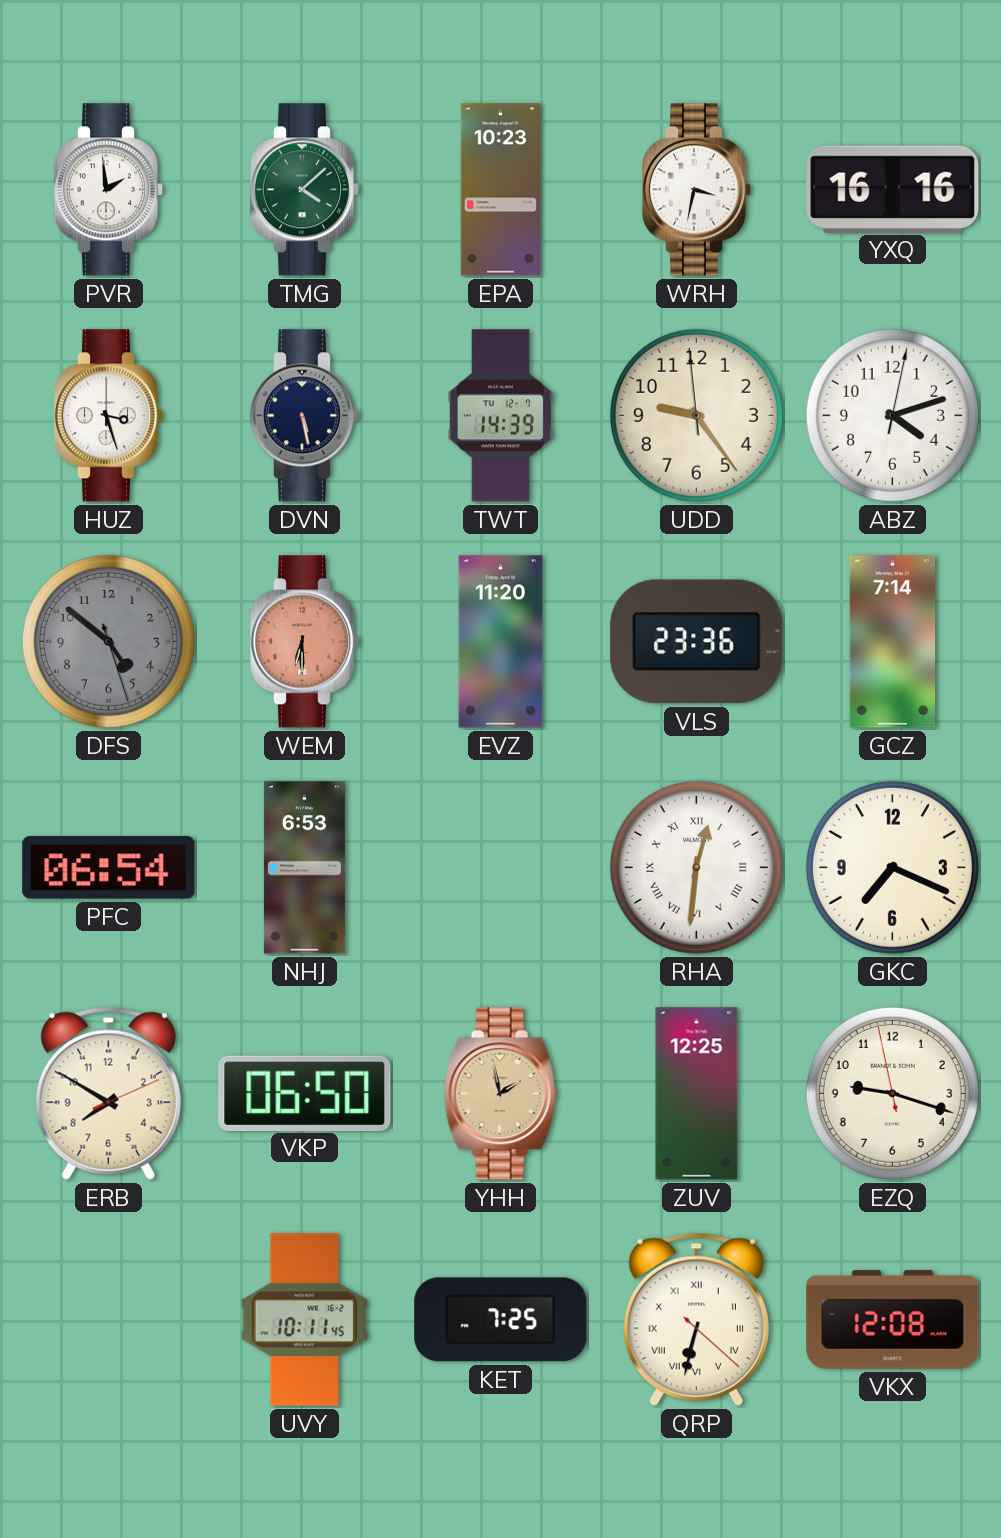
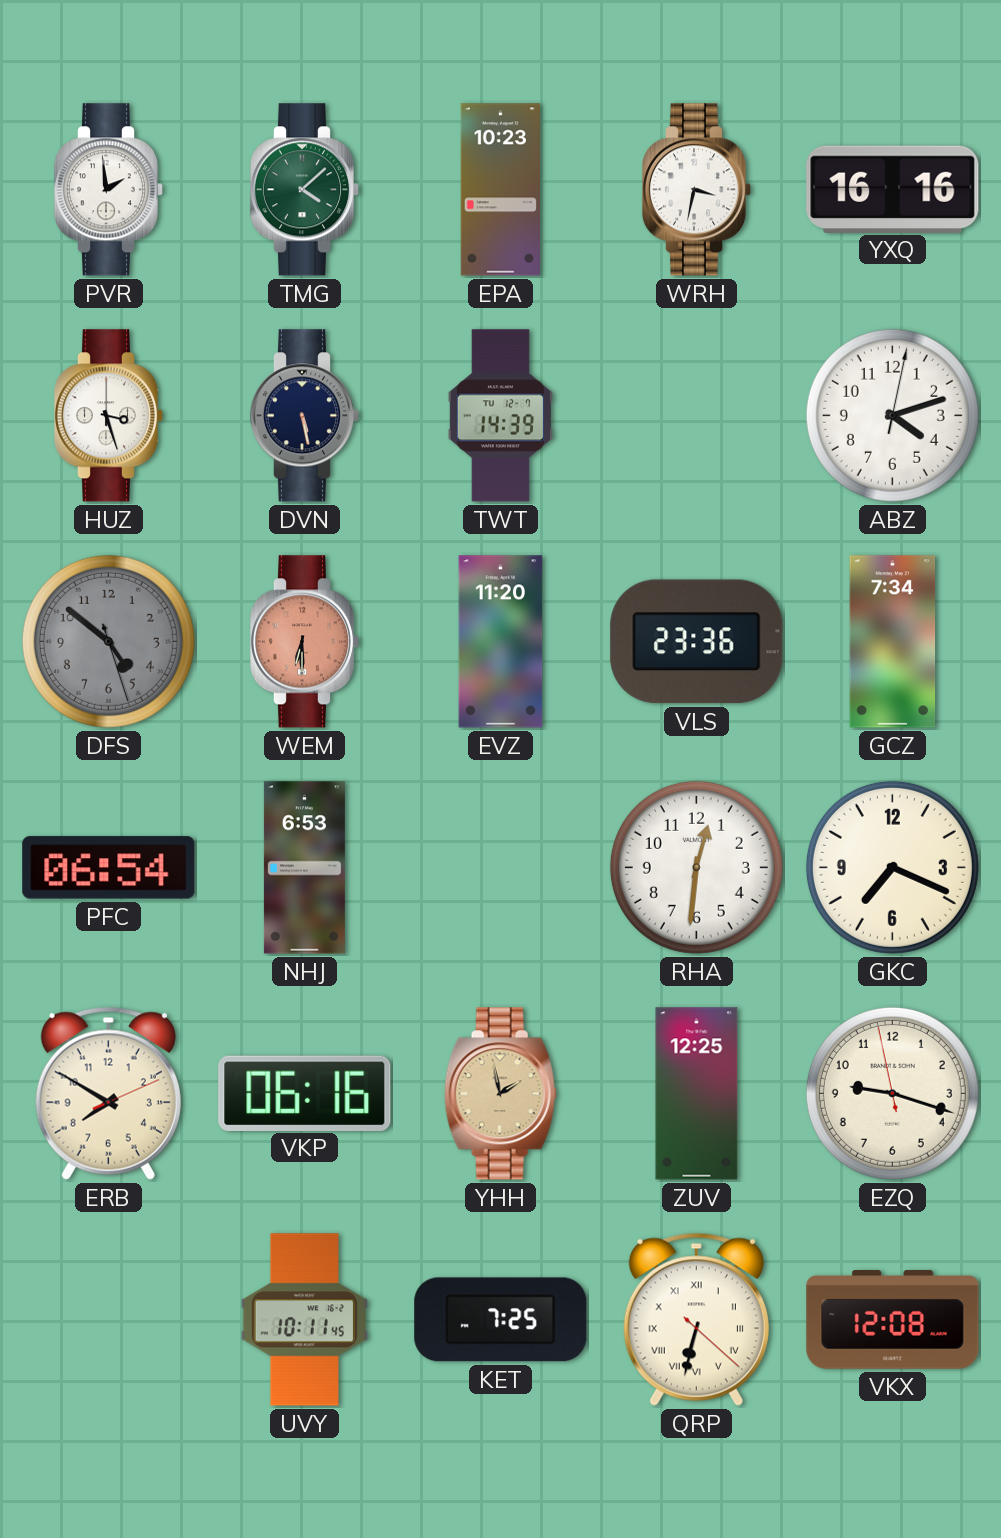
UDD: 9:23 -> none
GCZ: 7:14 -> 7:34
RHA numerals: Roman -> Arabic
VKP: 06:50 -> 06:16
